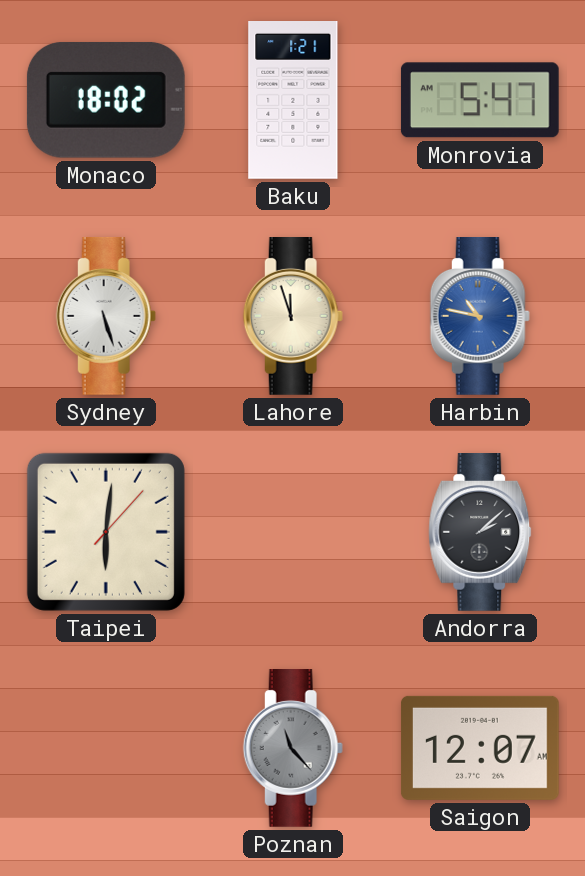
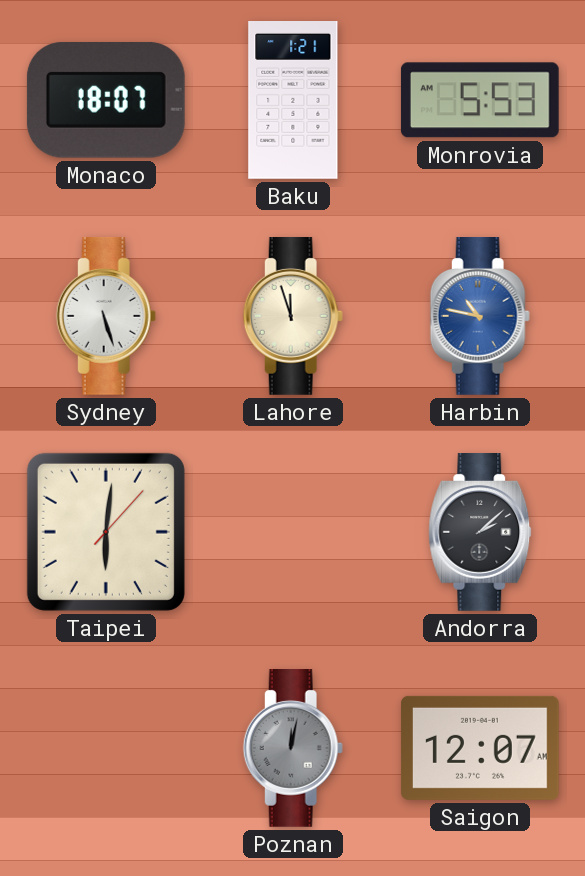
Monaco: 18:02 -> 18:07
Monrovia: 5:47 -> 5:53
Poznan: 11:23 -> 12:02
